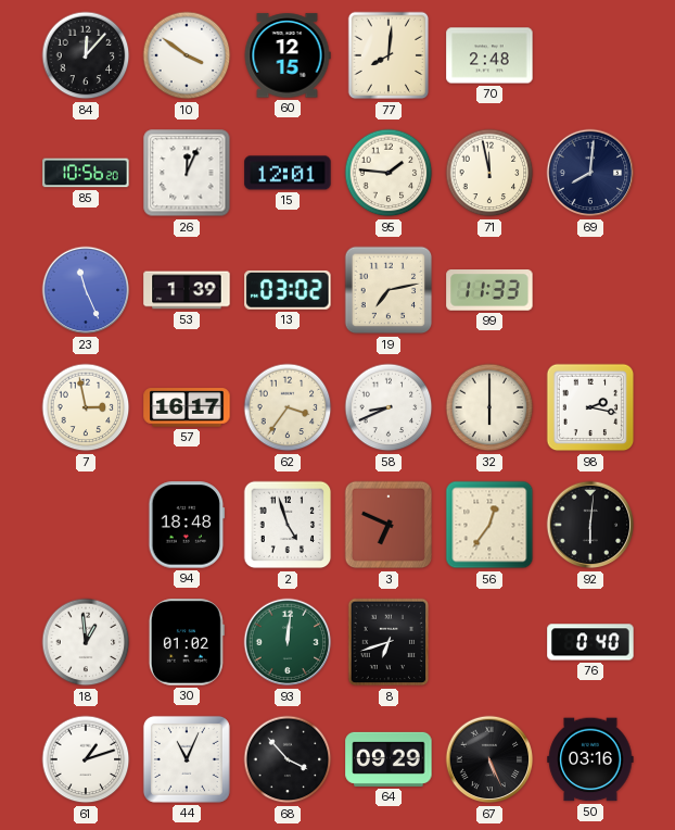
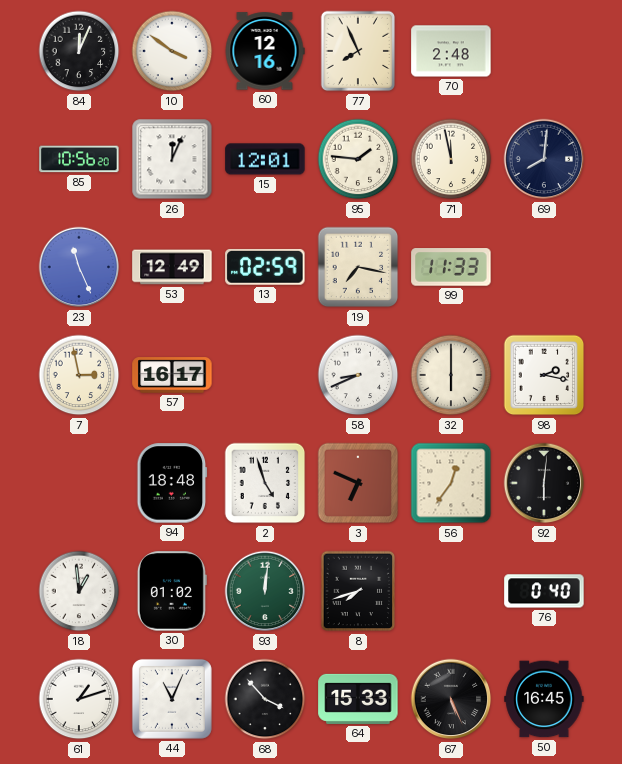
84: 12:07 -> 12:04
60: 12:15 -> 12:16
77: 8:01 -> 7:56
53: 1:39 -> 12:49
13: 03:02 -> 02:59
19: 7:13 -> 7:17
62: 3:36 -> none
8: 6:42 -> 7:42
64: 09:29 -> 15:33
50: 03:16 -> 16:45
